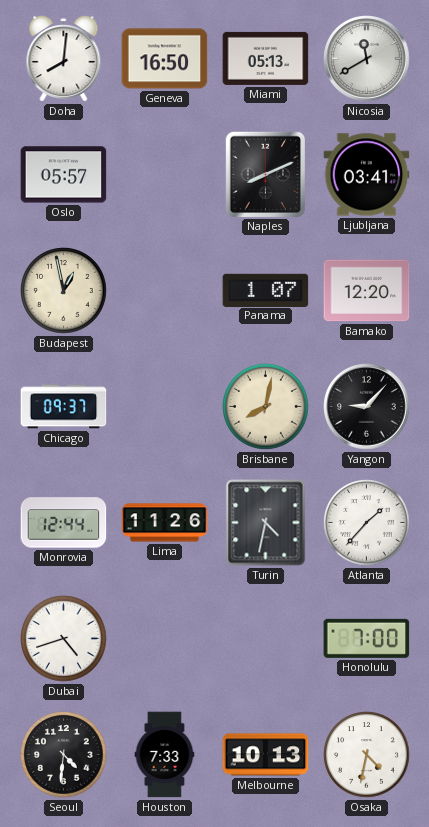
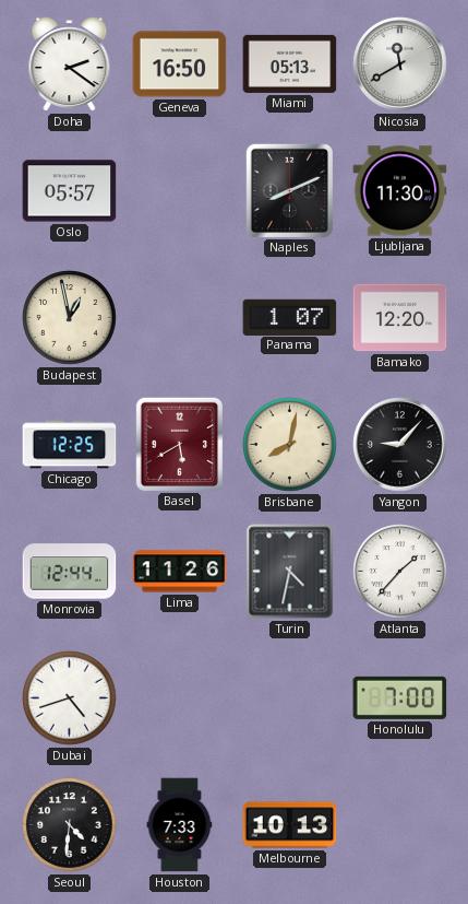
Doha: 8:01 -> 2:21
Ljubljana: 03:41 -> 11:30
Chicago: 09:37 -> 12:25
Basel: none -> 5:40
Osaka: 4:32 -> none
